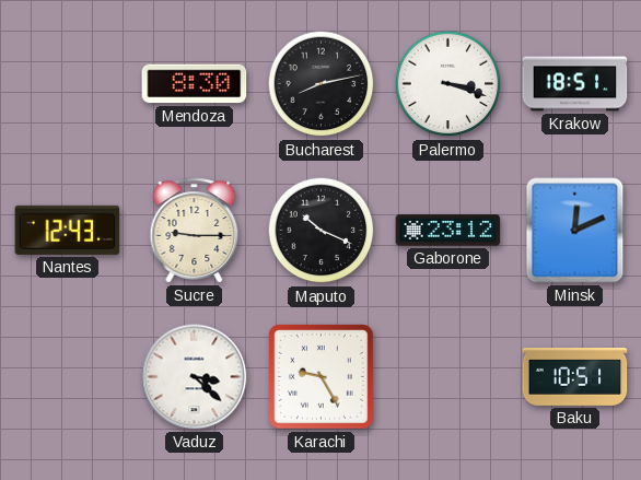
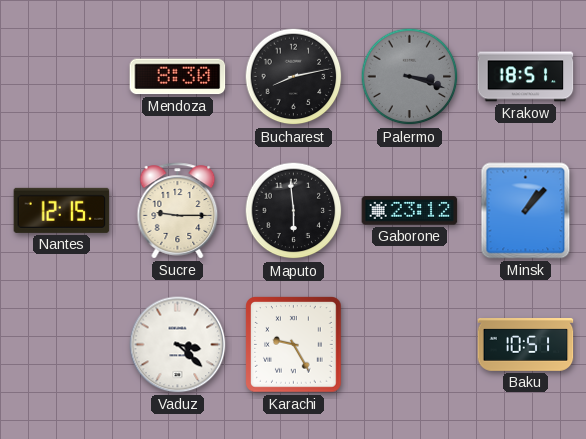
Palermo dial: white -> grey
Nantes: 12:43 -> 12:15
Maputo: 10:19 -> 5:59
Minsk: 12:11 -> 1:07
